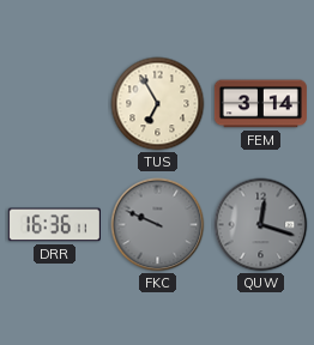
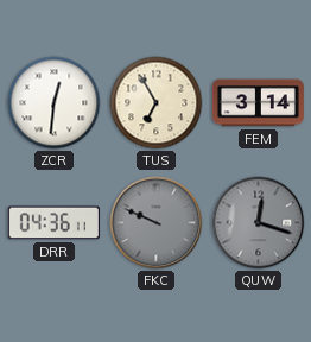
ZCR: none -> 12:31
DRR: 16:36 -> 04:36
